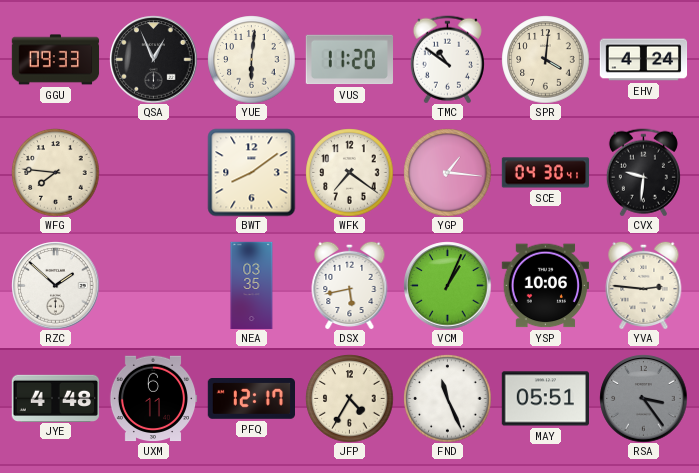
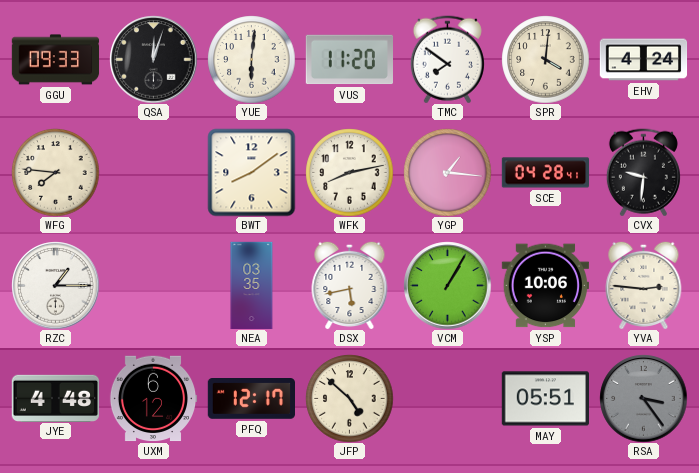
QSA: 12:56 -> 12:03
TMC: 10:51 -> 7:51
WFK: 7:21 -> 8:13
SCE: 04:30 -> 04:28
RZC: 1:52 -> 1:15
VCM: 1:04 -> 1:05
UXM: 6:11 -> 6:12
JFP: 4:35 -> 4:52
FND: 11:26 -> none
